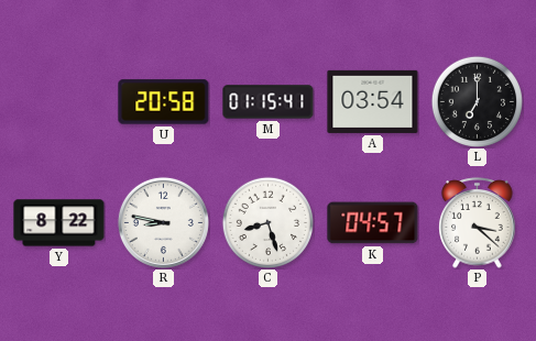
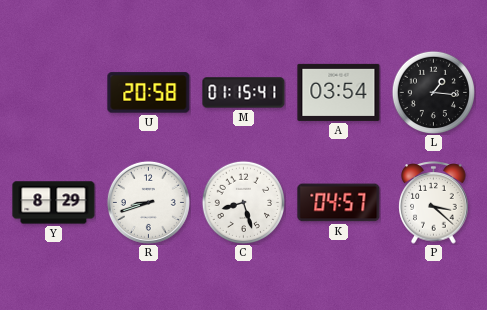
L: 7:00 -> 1:16
Y: 8:22 -> 8:29
R: 8:47 -> 8:42
